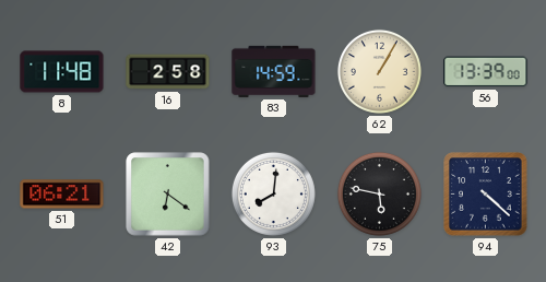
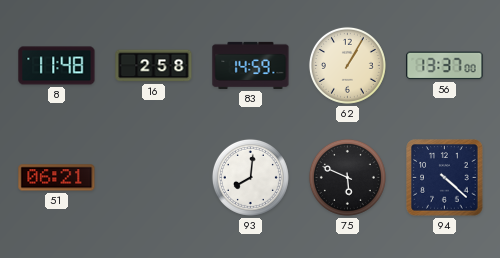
56: 13:39 -> 13:37
42: 6:21 -> none
75: 5:47 -> 5:49
